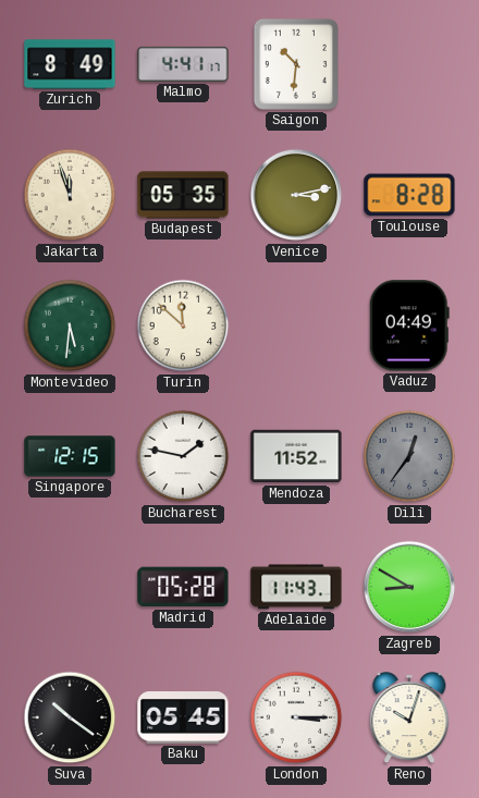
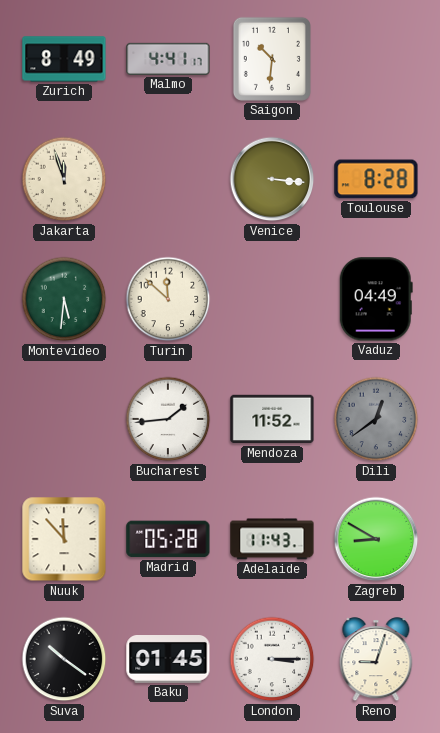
Budapest: 05:35 -> none
Venice: 3:13 -> 3:16
Singapore: 12:15 -> none
Bucharest: 1:47 -> 1:44
Dili: 12:36 -> 12:39
Nuuk: none -> 11:53
Baku: 05:45 -> 01:45
Reno: 10:03 -> 9:03
